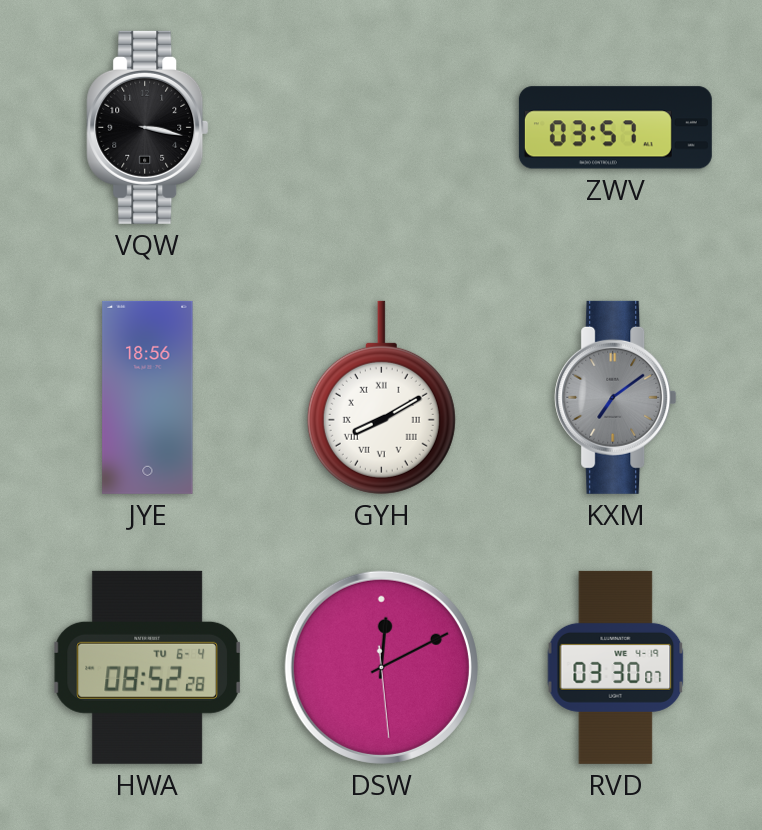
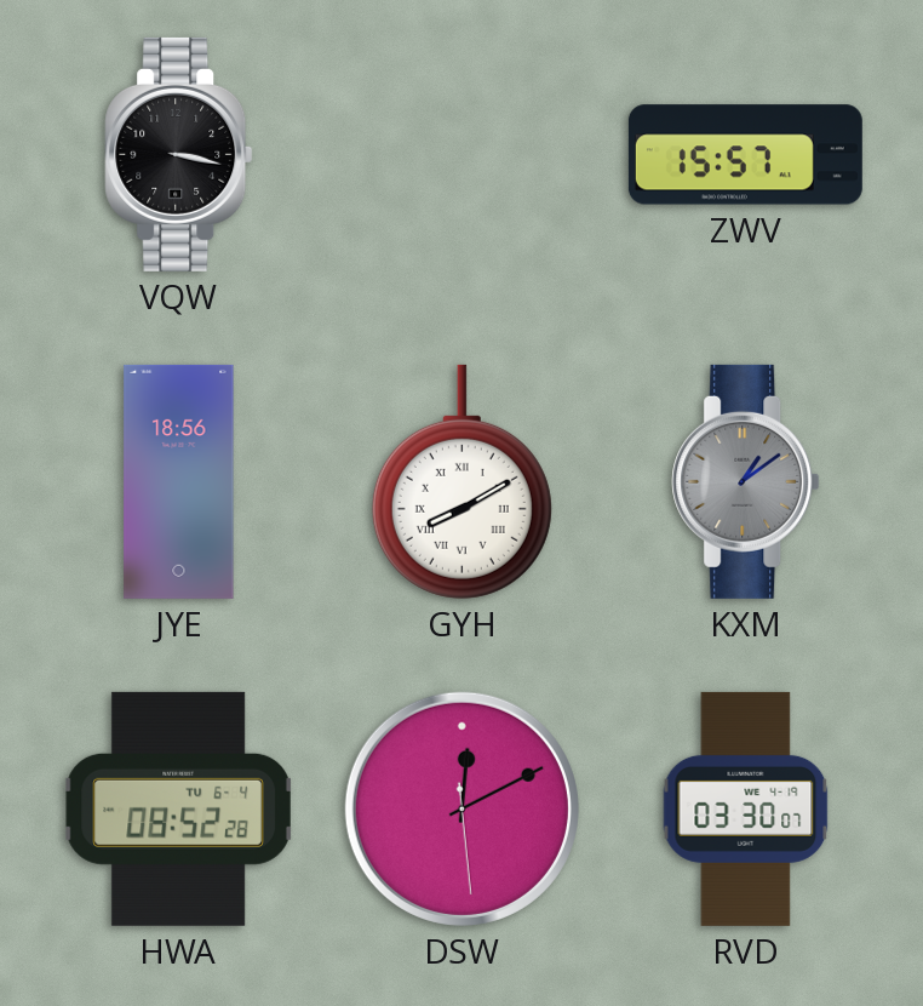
ZWV: 03:57 -> 15:57
KXM: 7:09 -> 1:09
